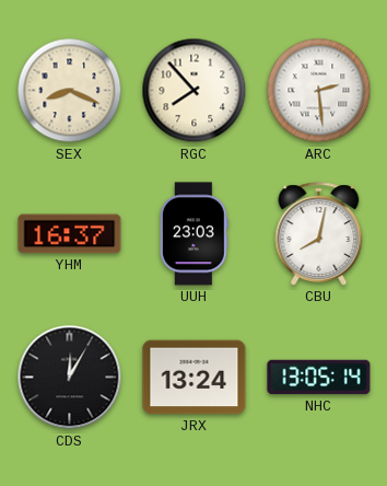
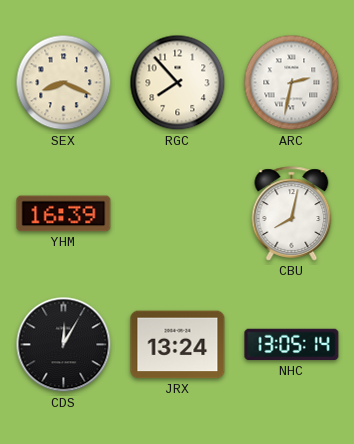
ARC: 2:29 -> 2:32
YHM: 16:37 -> 16:39
UUH: 23:03 -> none
